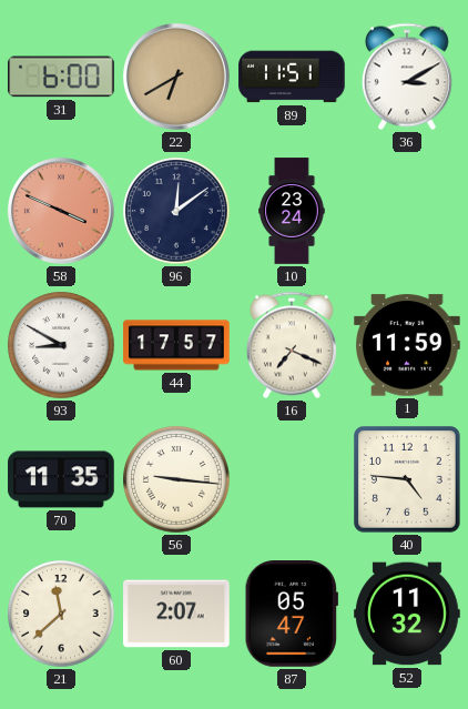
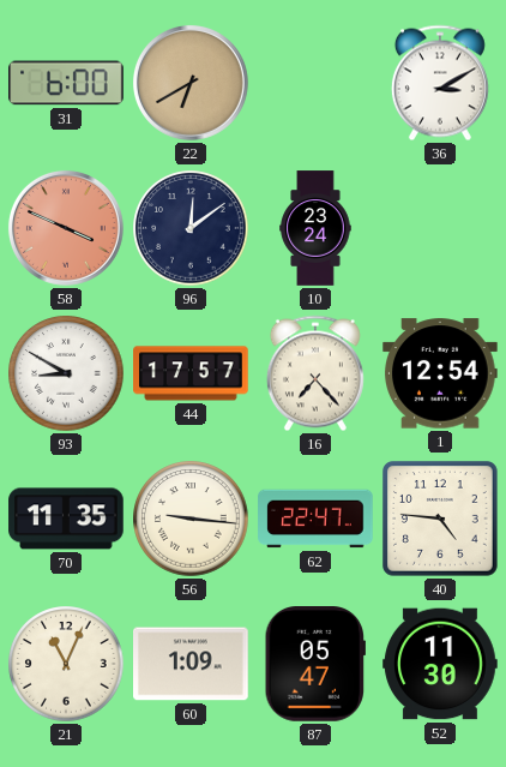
89: 11:51 -> none
16: 7:19 -> 7:23
1: 11:59 -> 12:54
62: none -> 22:47
21: 11:38 -> 11:04
60: 2:07 -> 1:09
52: 11:32 -> 11:30
